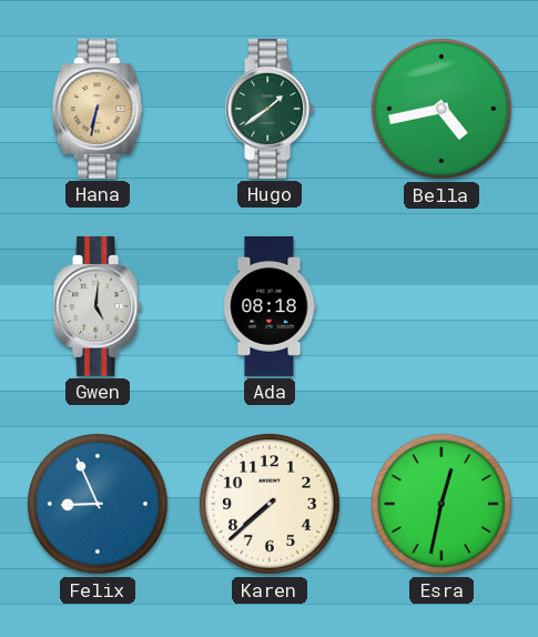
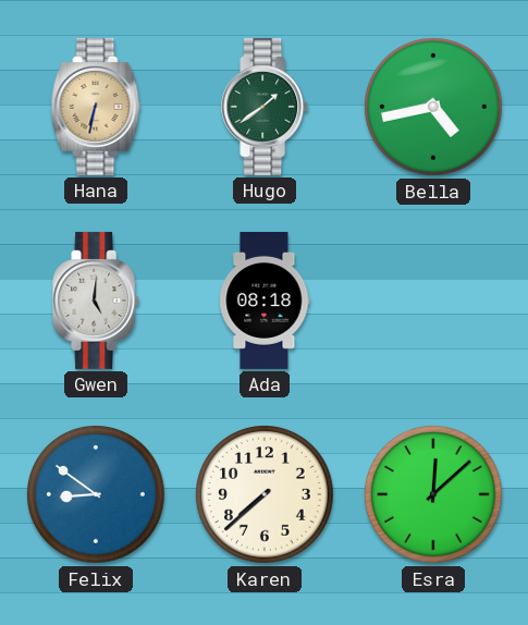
Felix: 8:56 -> 8:51
Esra: 12:32 -> 12:08
